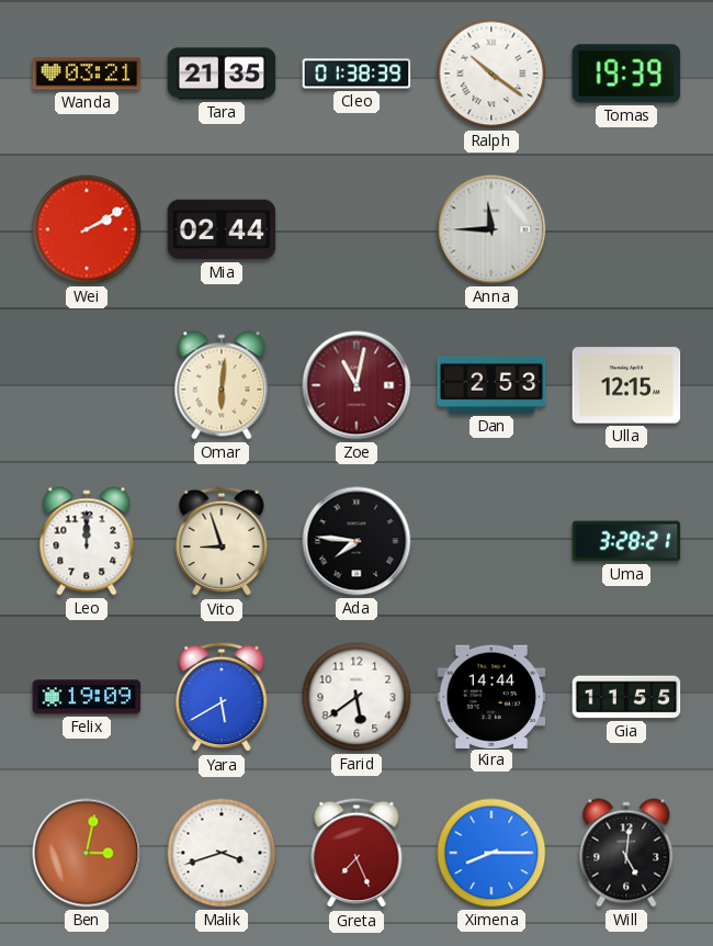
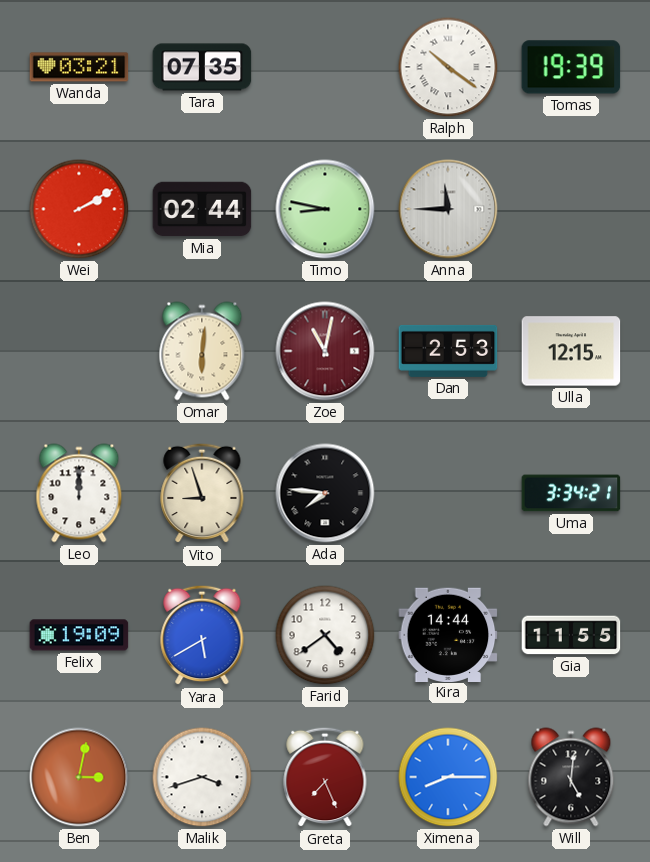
Tara: 21:35 -> 07:35
Cleo: 01:38 -> none
Timo: none -> 8:47
Uma: 3:28 -> 3:34
Farid: 5:39 -> 4:39
